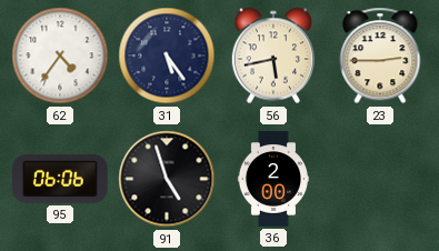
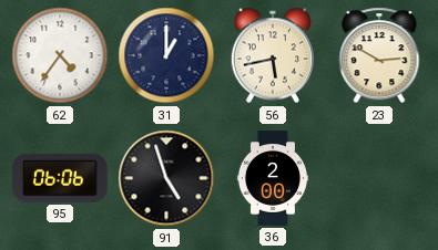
31: 5:24 -> 1:00
23: 2:45 -> 2:50
